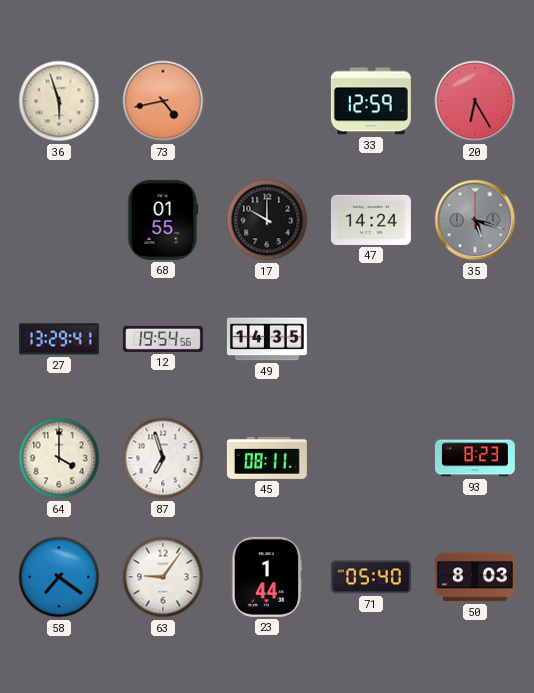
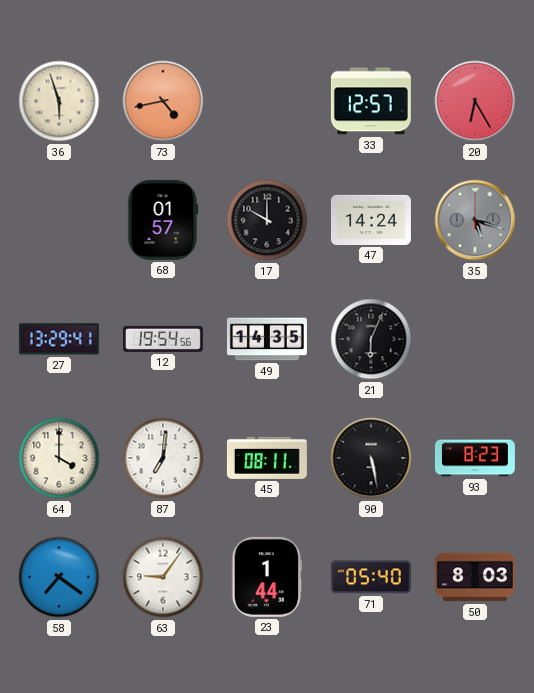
33: 12:59 -> 12:57
68: 01:55 -> 01:57
21: none -> 6:04
87: 6:57 -> 7:01
90: none -> 5:28
